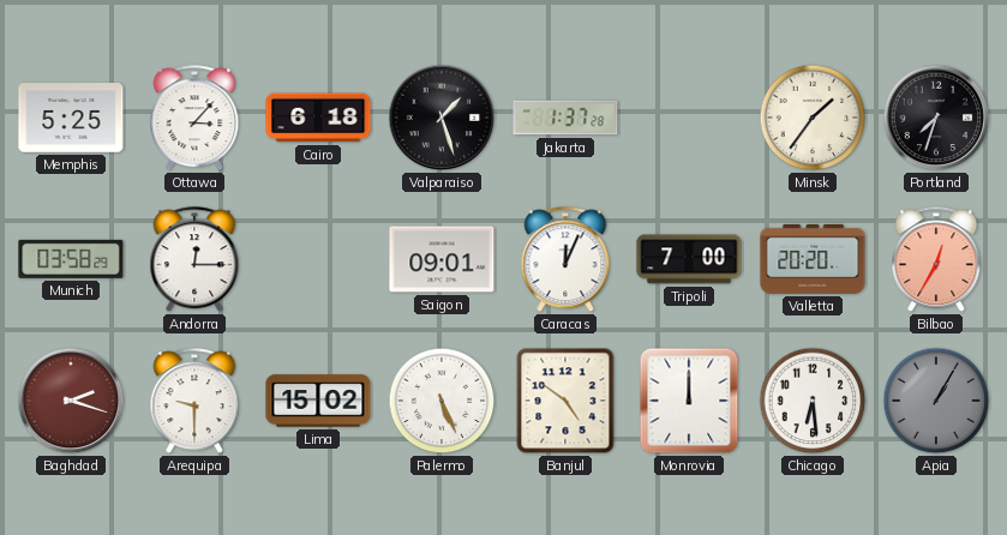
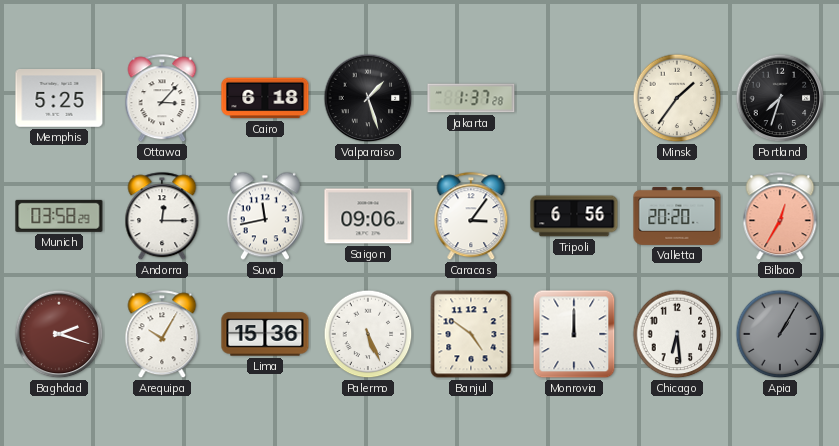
Suva: none -> 11:43
Saigon: 09:01 -> 09:06
Caracas: 12:04 -> 3:06
Tripoli: 7:00 -> 6:56
Arequipa: 9:30 -> 10:05
Lima: 15:02 -> 15:36
